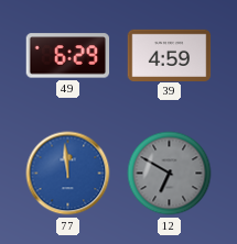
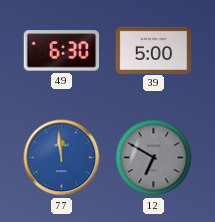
49: 6:29 -> 6:30
39: 4:59 -> 5:00
